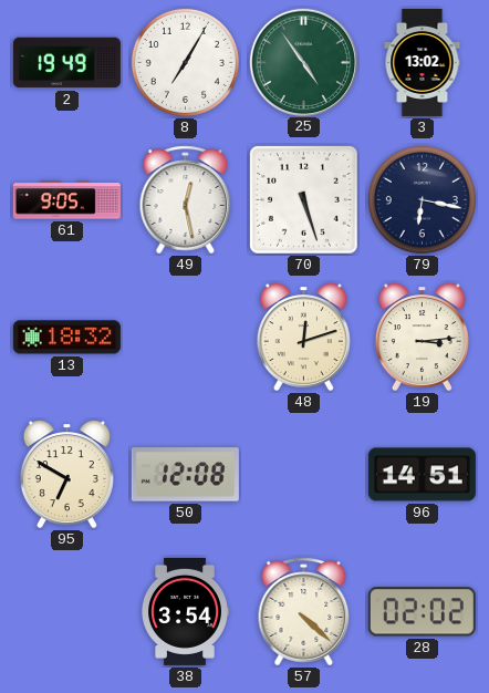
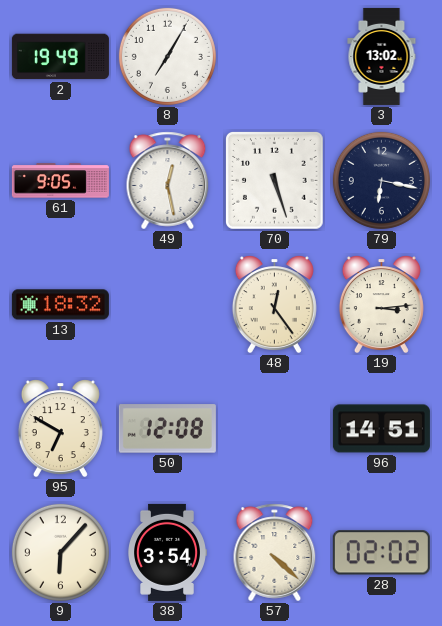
25: 4:54 -> none
48: 12:12 -> 12:24
9: none -> 6:07
